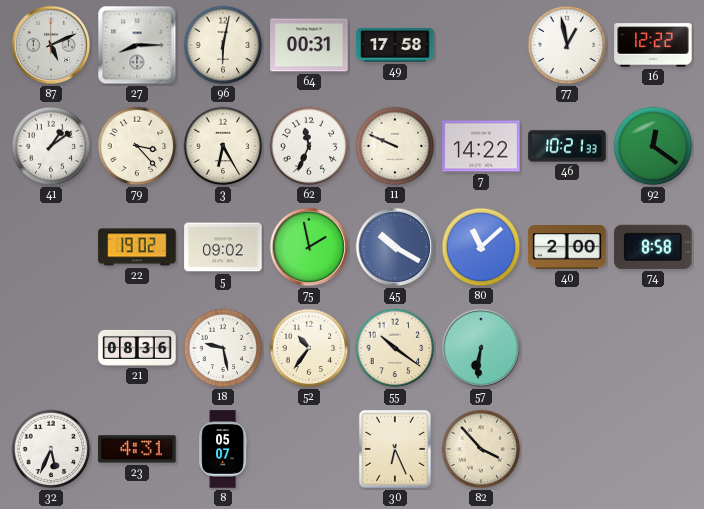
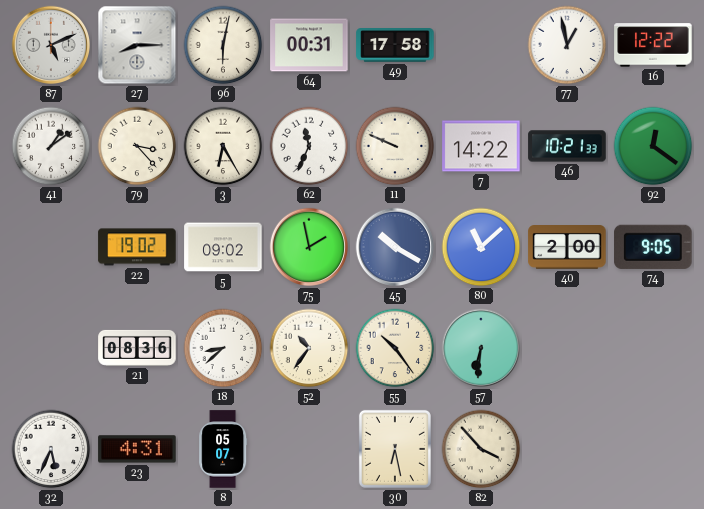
74: 8:58 -> 9:05
18: 9:28 -> 8:38
55: 10:21 -> 10:24
30: 6:26 -> 6:28
